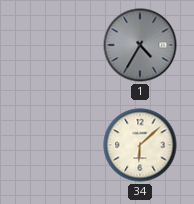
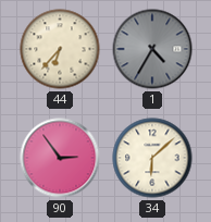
44: none -> 6:37
90: none -> 2:54
